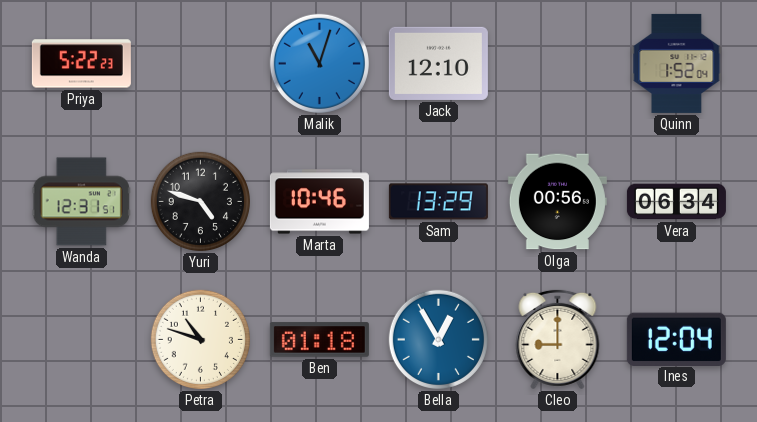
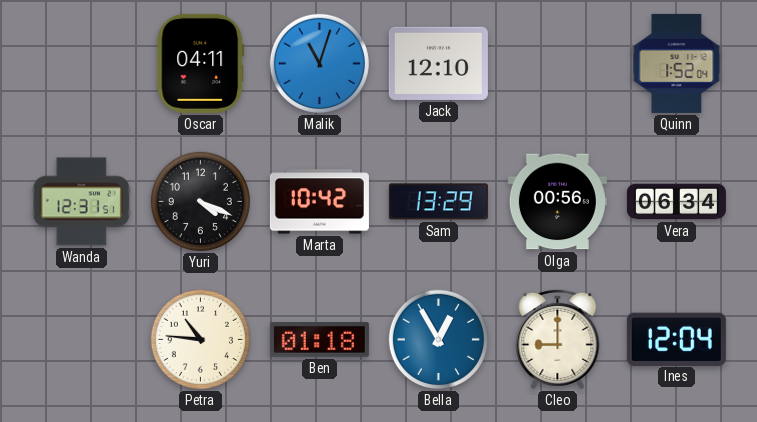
Priya: 5:22 -> none
Oscar: none -> 04:11
Yuri: 4:48 -> 4:19
Marta: 10:46 -> 10:42
Petra: 10:48 -> 10:46
